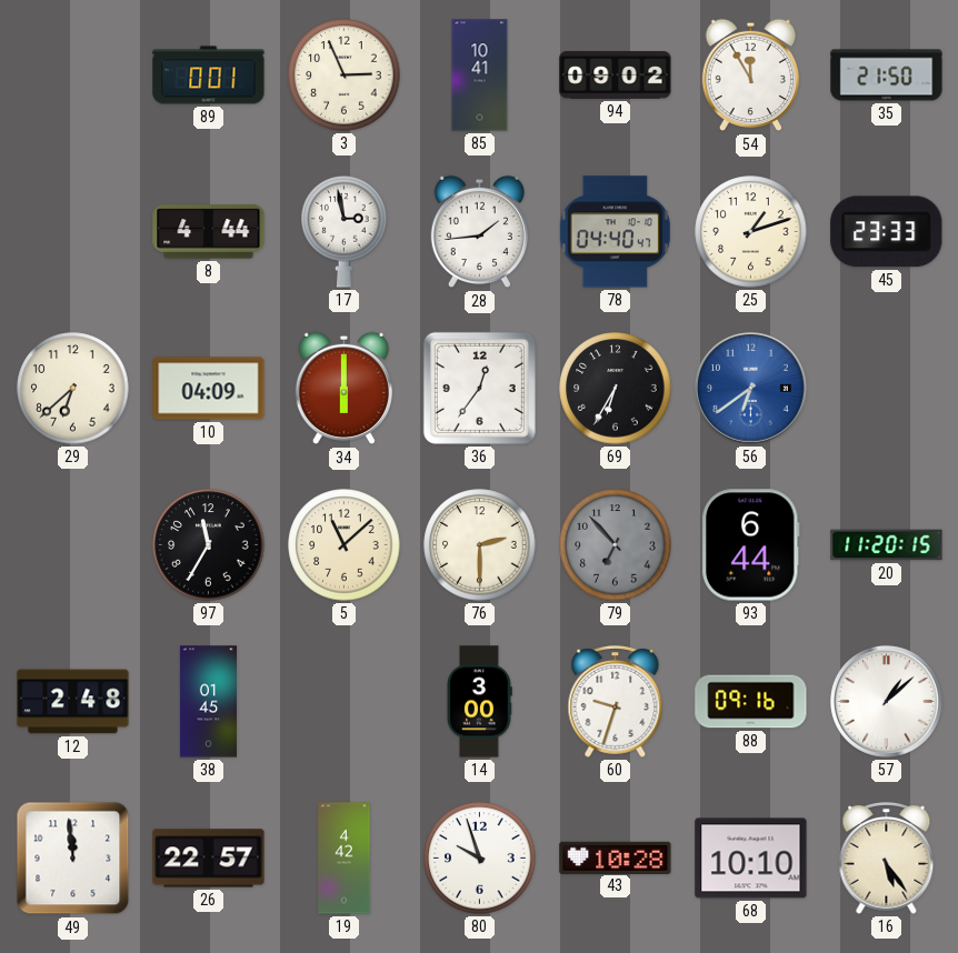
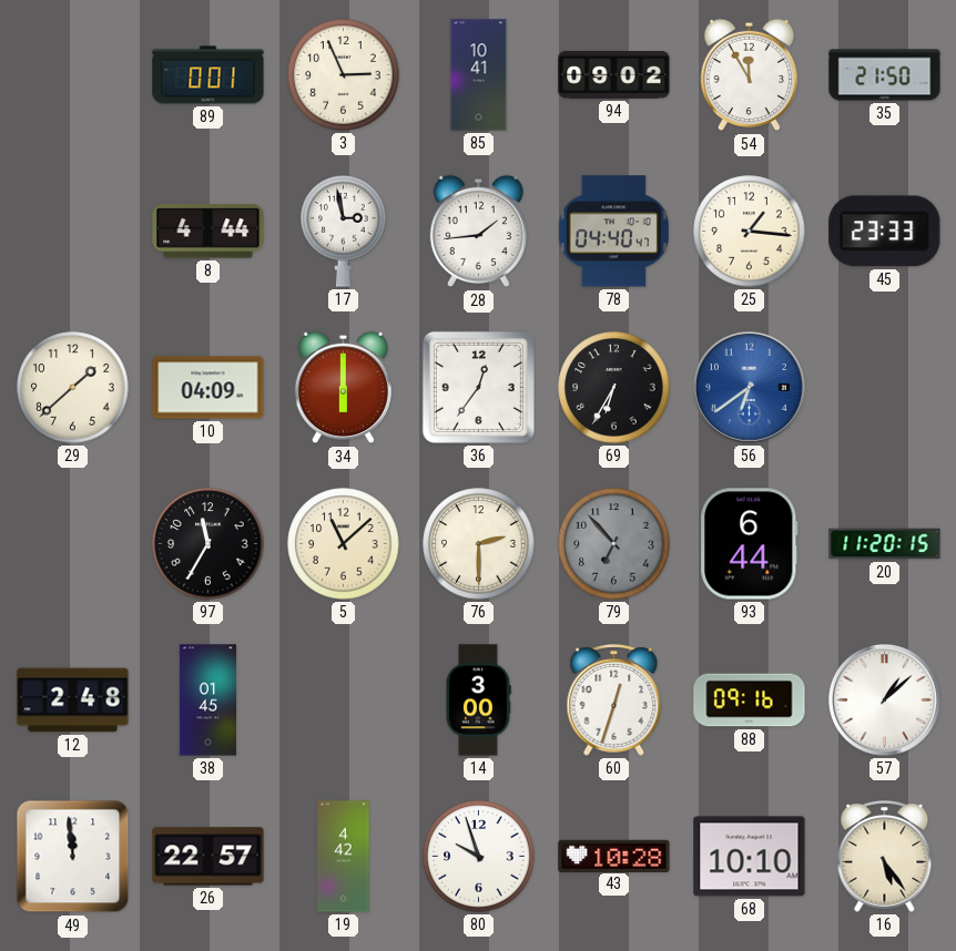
25: 1:12 -> 1:16
29: 6:38 -> 1:38
60: 9:33 -> 12:33
